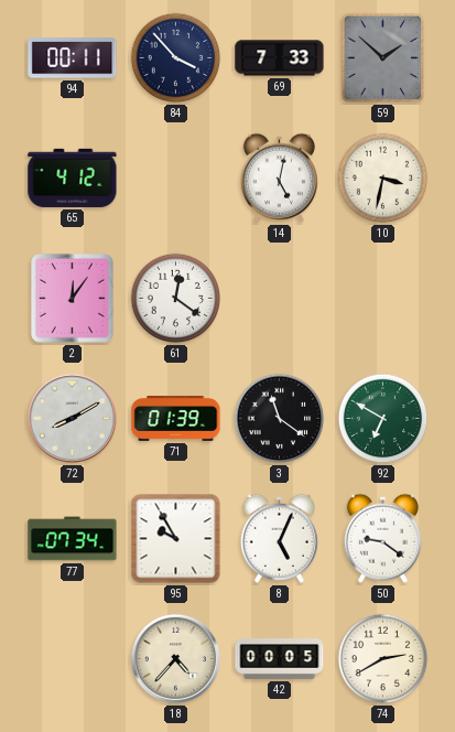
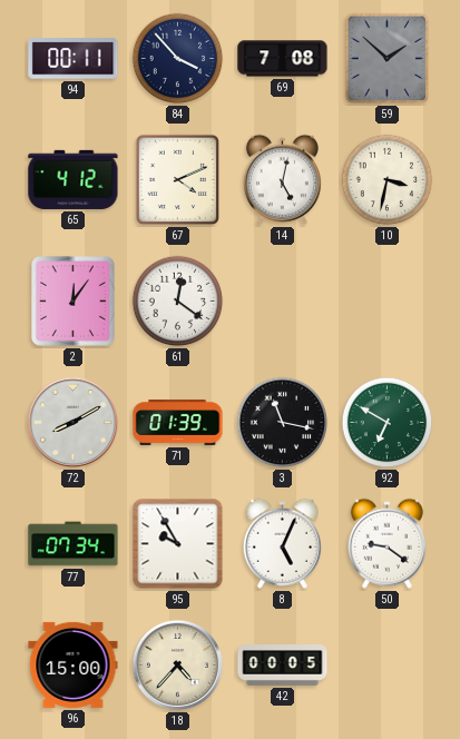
69: 7:33 -> 7:08
67: none -> 4:11
3: 11:21 -> 11:17
96: none -> 15:00
74: 2:40 -> none
